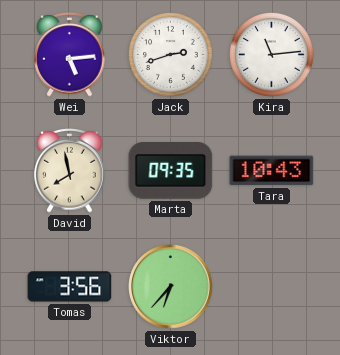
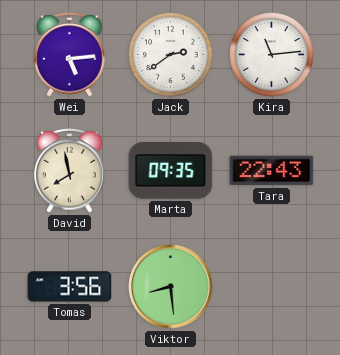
Jack: 2:42 -> 2:39
Tara: 10:43 -> 22:43
Viktor: 6:37 -> 8:29
